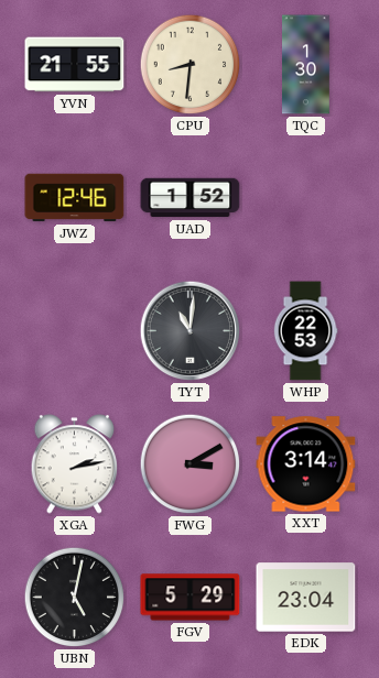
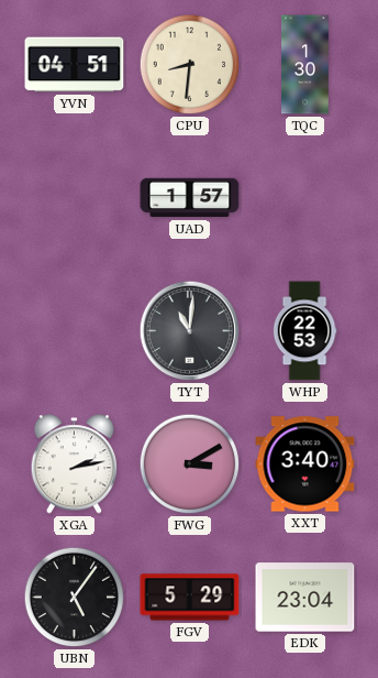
YVN: 21:55 -> 04:51
JWZ: 12:46 -> none
UAD: 1:52 -> 1:57
XXT: 3:14 -> 3:40
UBN: 5:02 -> 5:06
